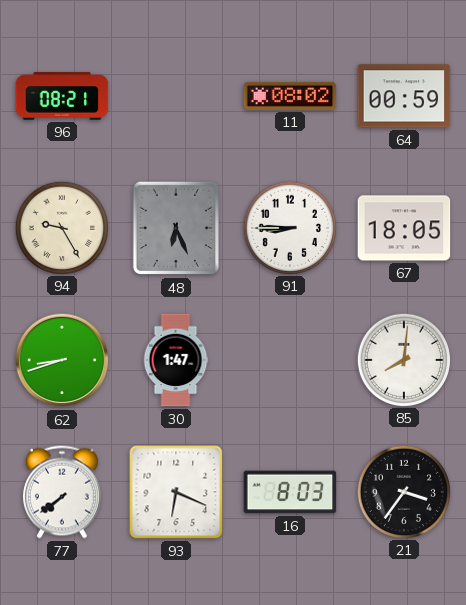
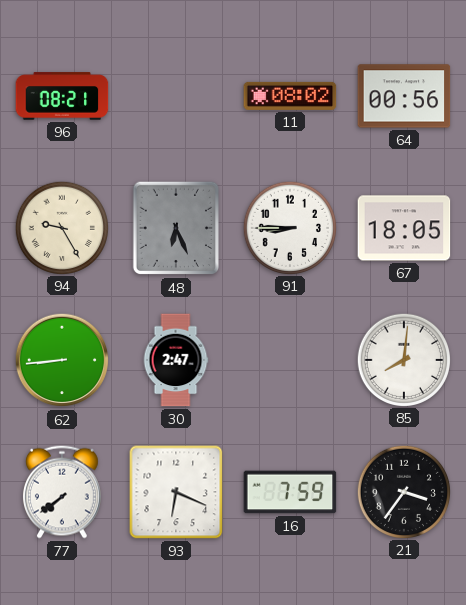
64: 00:59 -> 00:56
62: 8:42 -> 8:44
30: 1:47 -> 2:47
16: 8:03 -> 7:59
